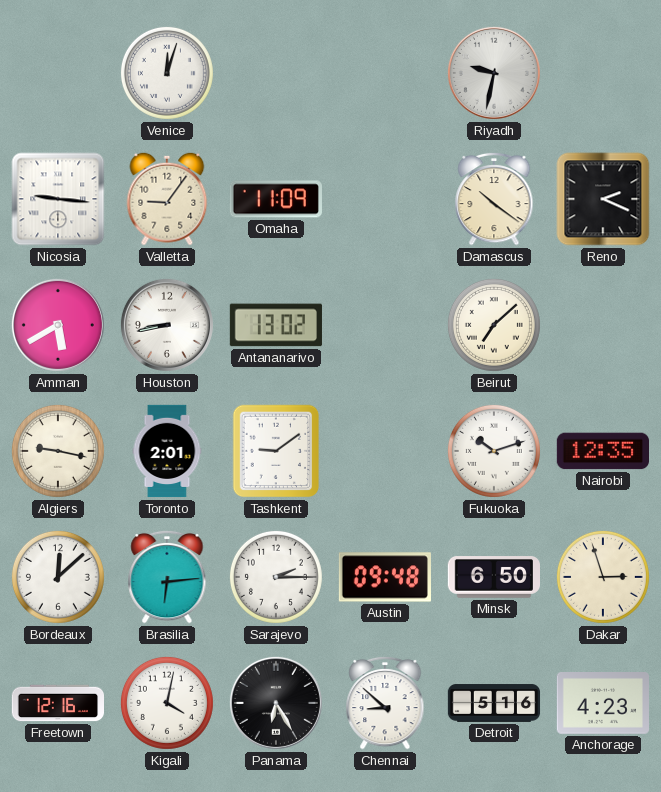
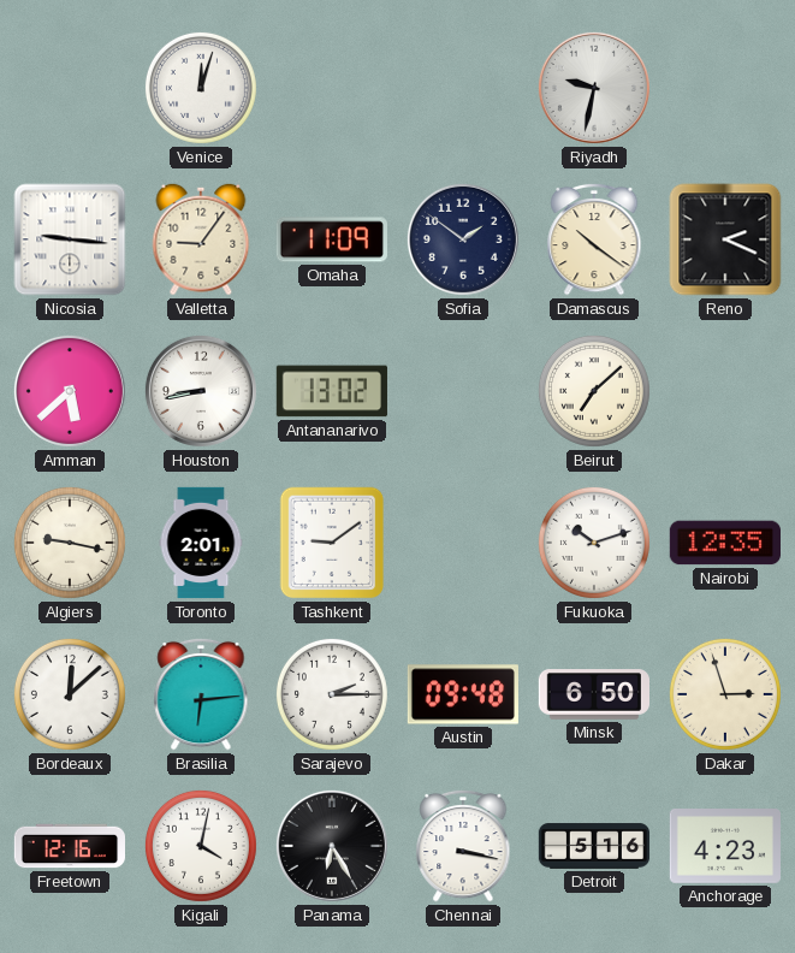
Sofia: none -> 1:51
Amman: 5:40 -> 5:38
Chennai: 8:52 -> 3:17
